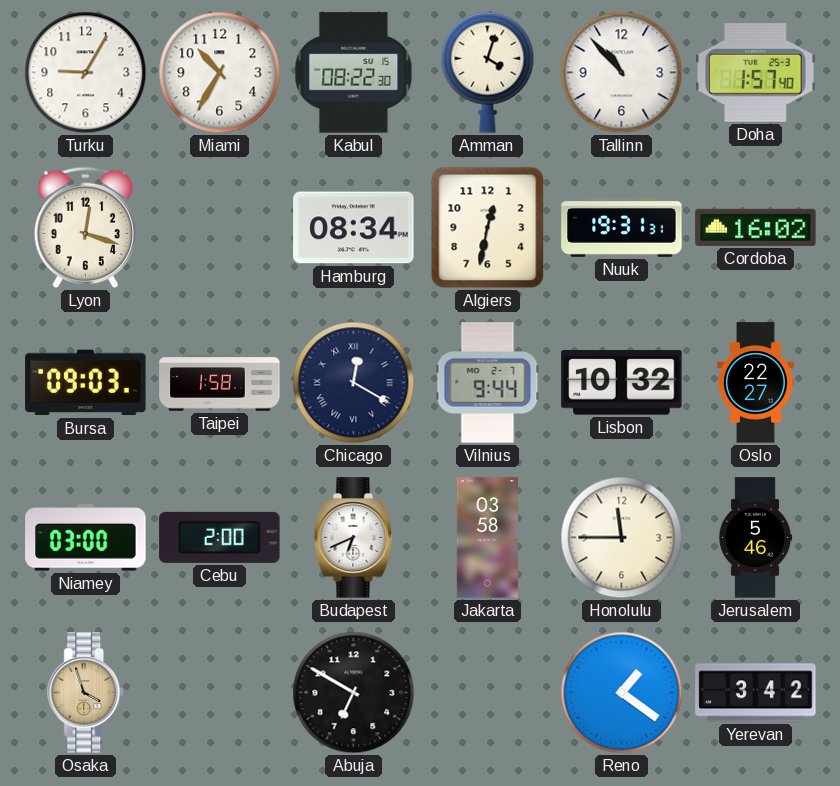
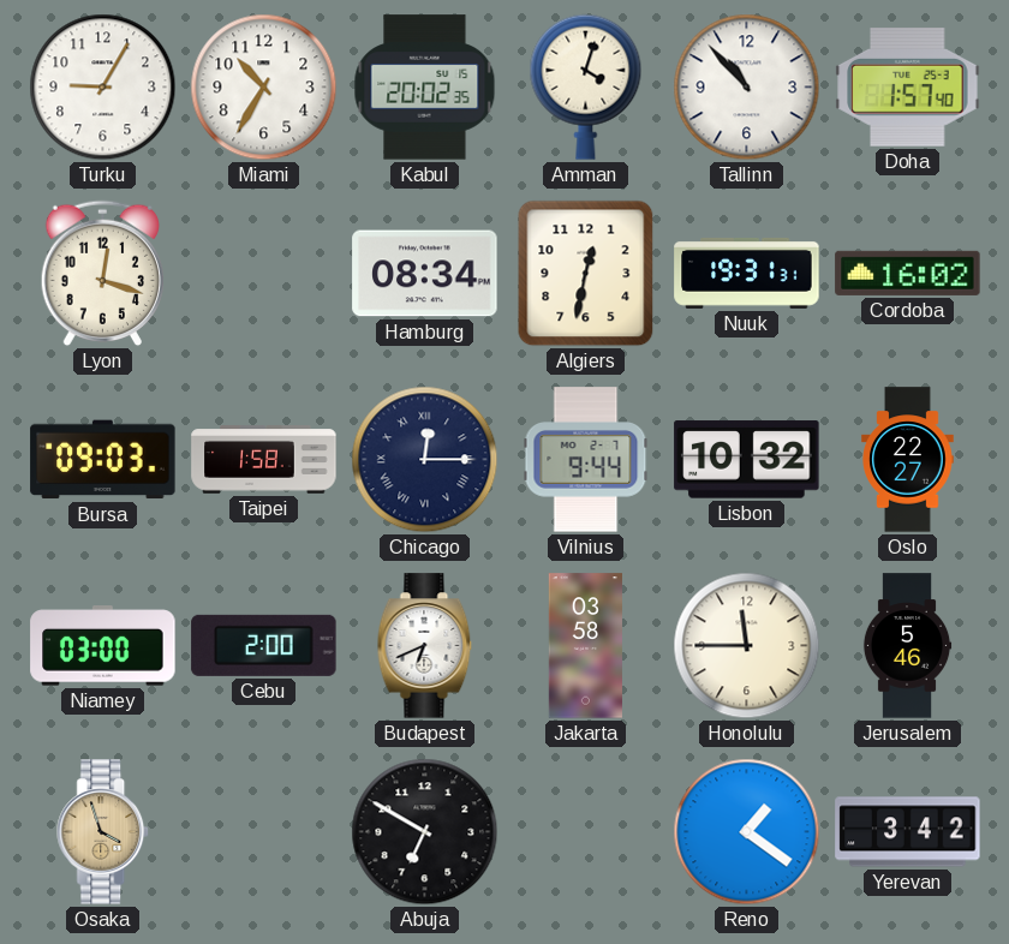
Kabul: 08:22 -> 20:02
Chicago: 12:20 -> 12:15
